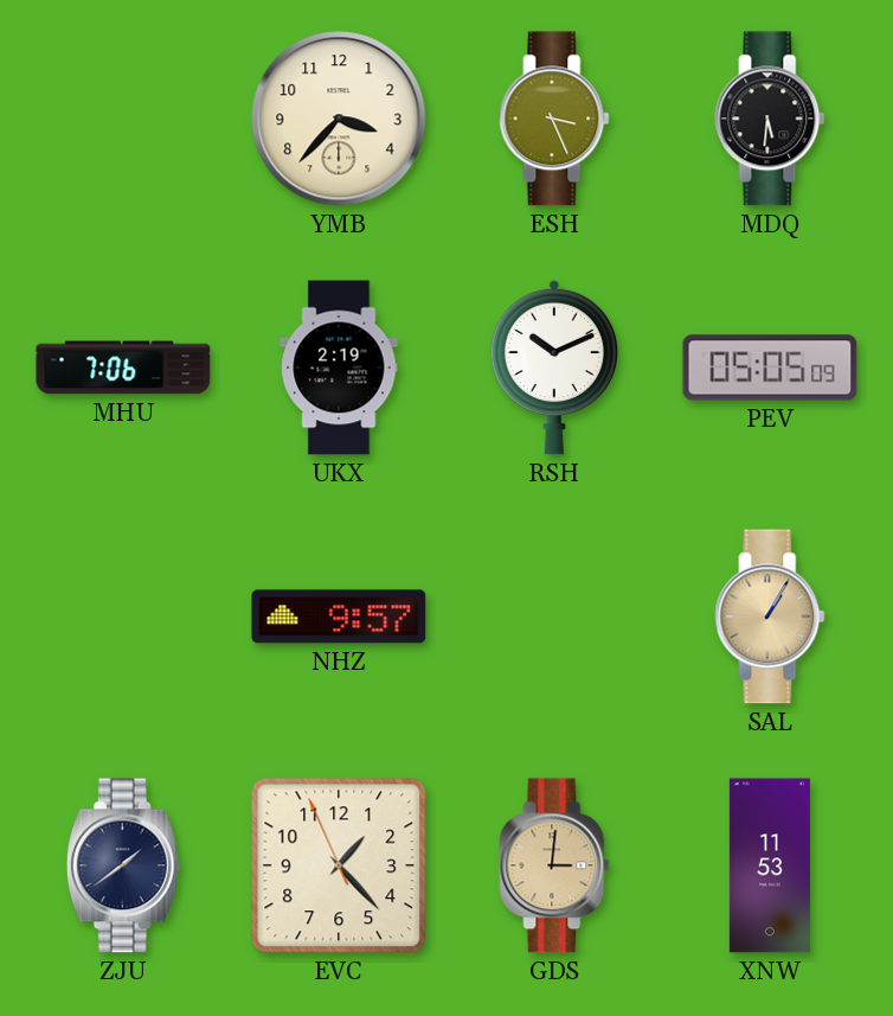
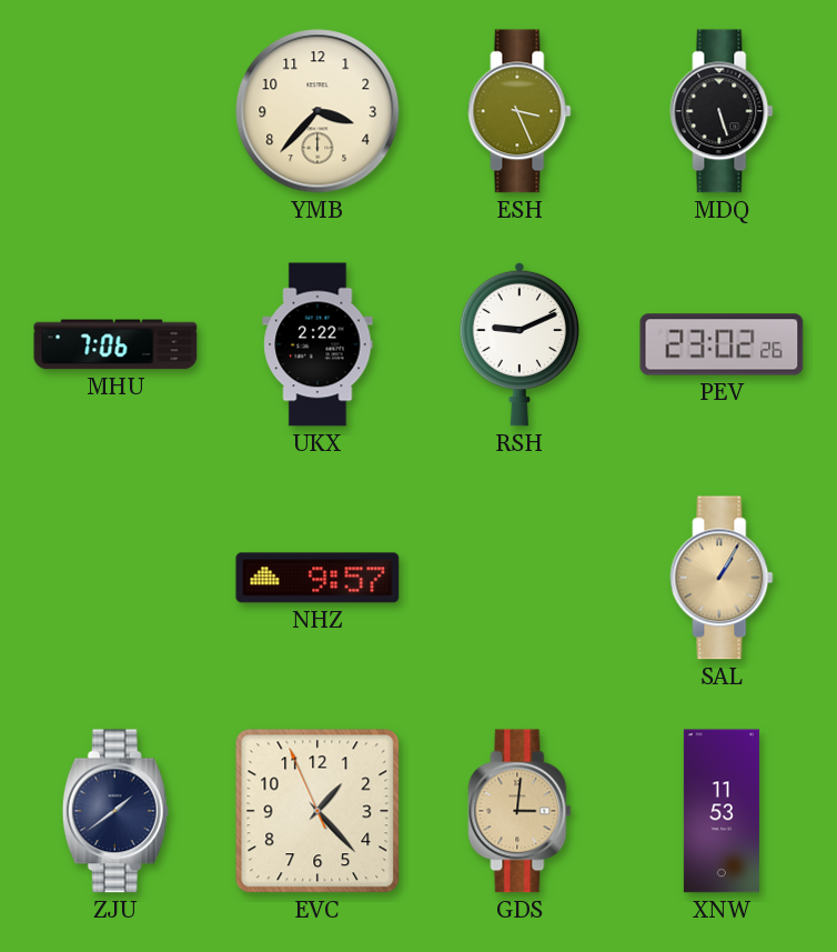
MDQ: 5:31 -> 5:27
UKX: 2:19 -> 2:22
RSH: 10:11 -> 9:11
PEV: 05:05 -> 23:02
